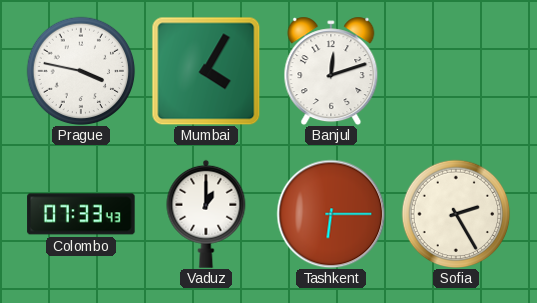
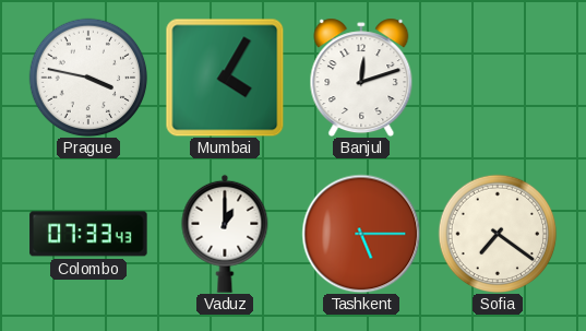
Tashkent: 6:15 -> 5:15
Sofia: 2:25 -> 7:21
